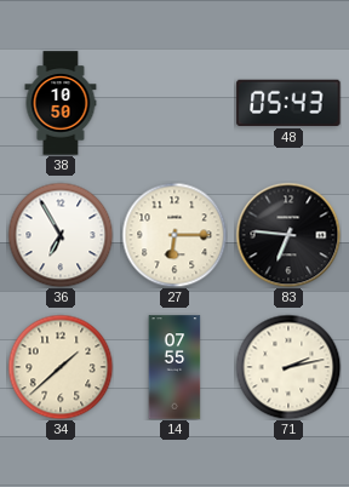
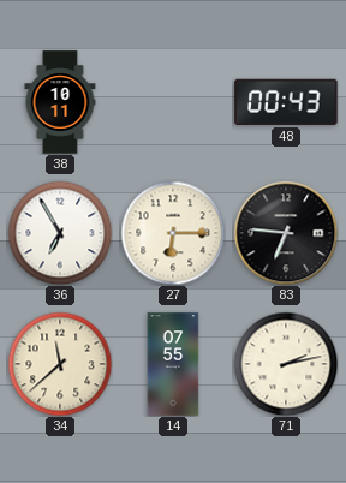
38: 10:50 -> 10:11
48: 05:43 -> 00:43
34: 1:38 -> 11:38
